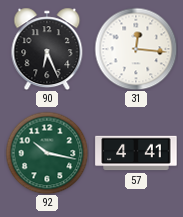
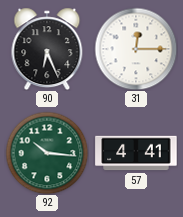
31: 12:16 -> 12:15
92: 10:17 -> 10:16
